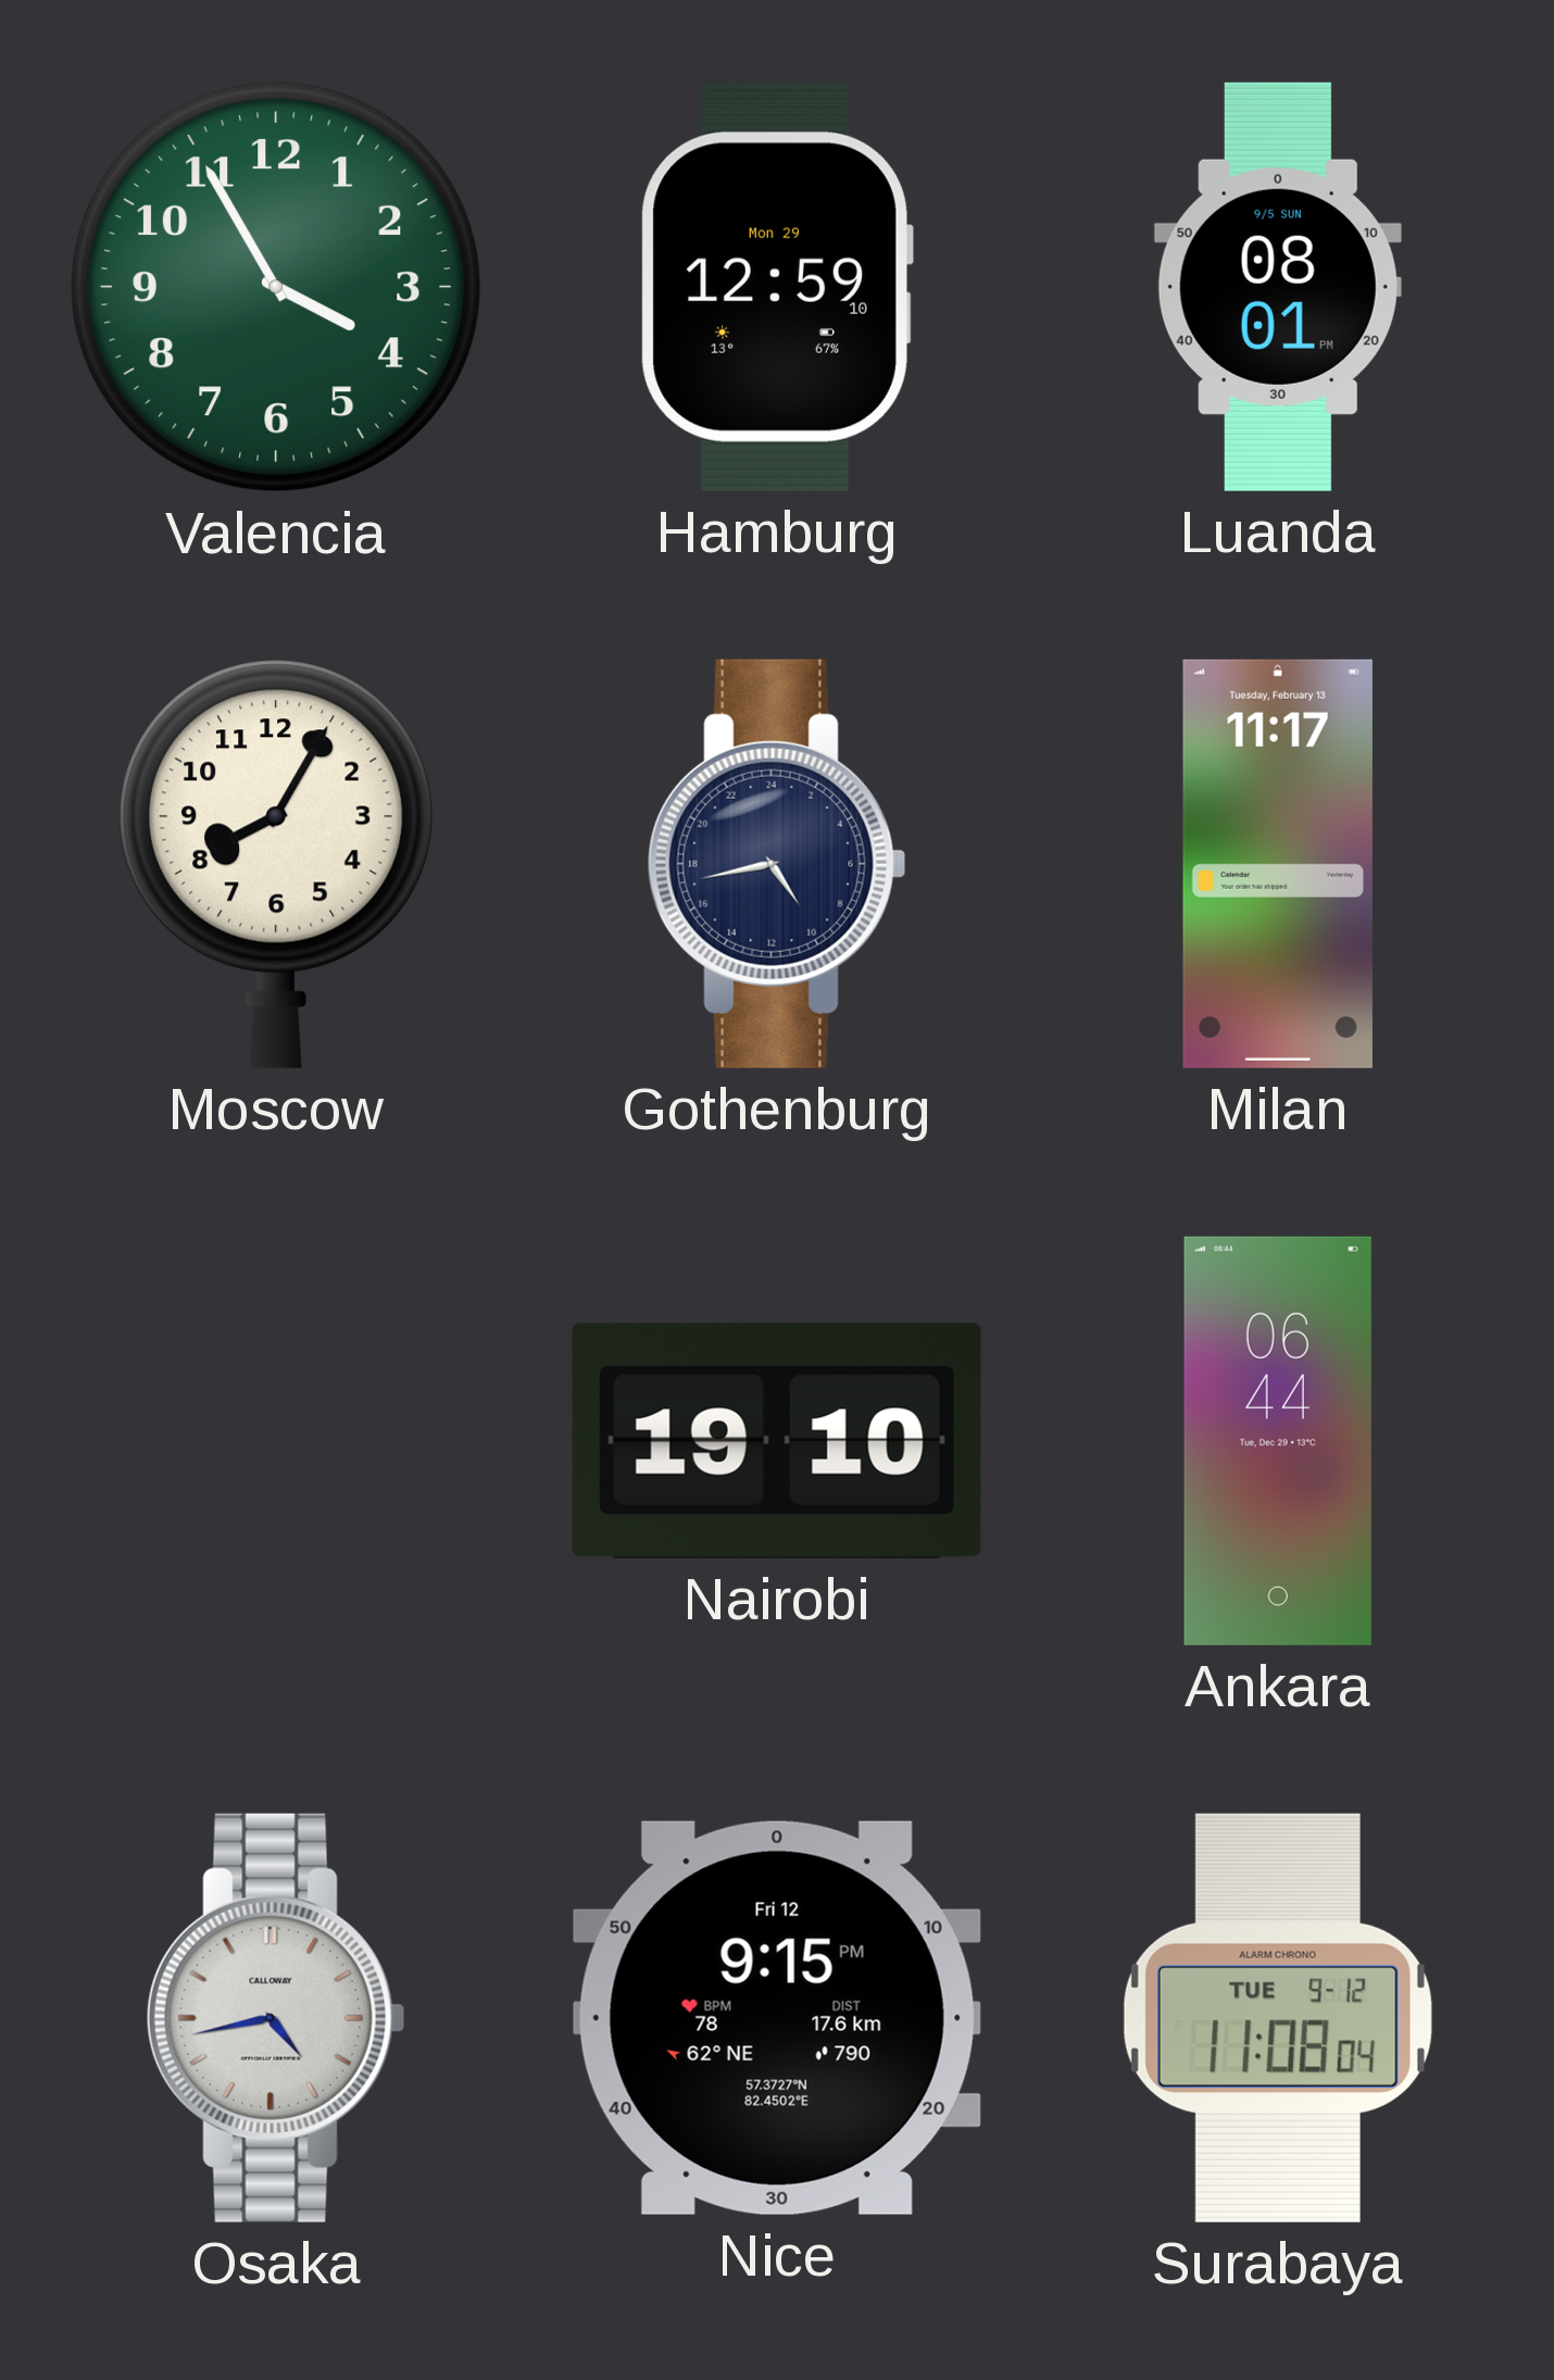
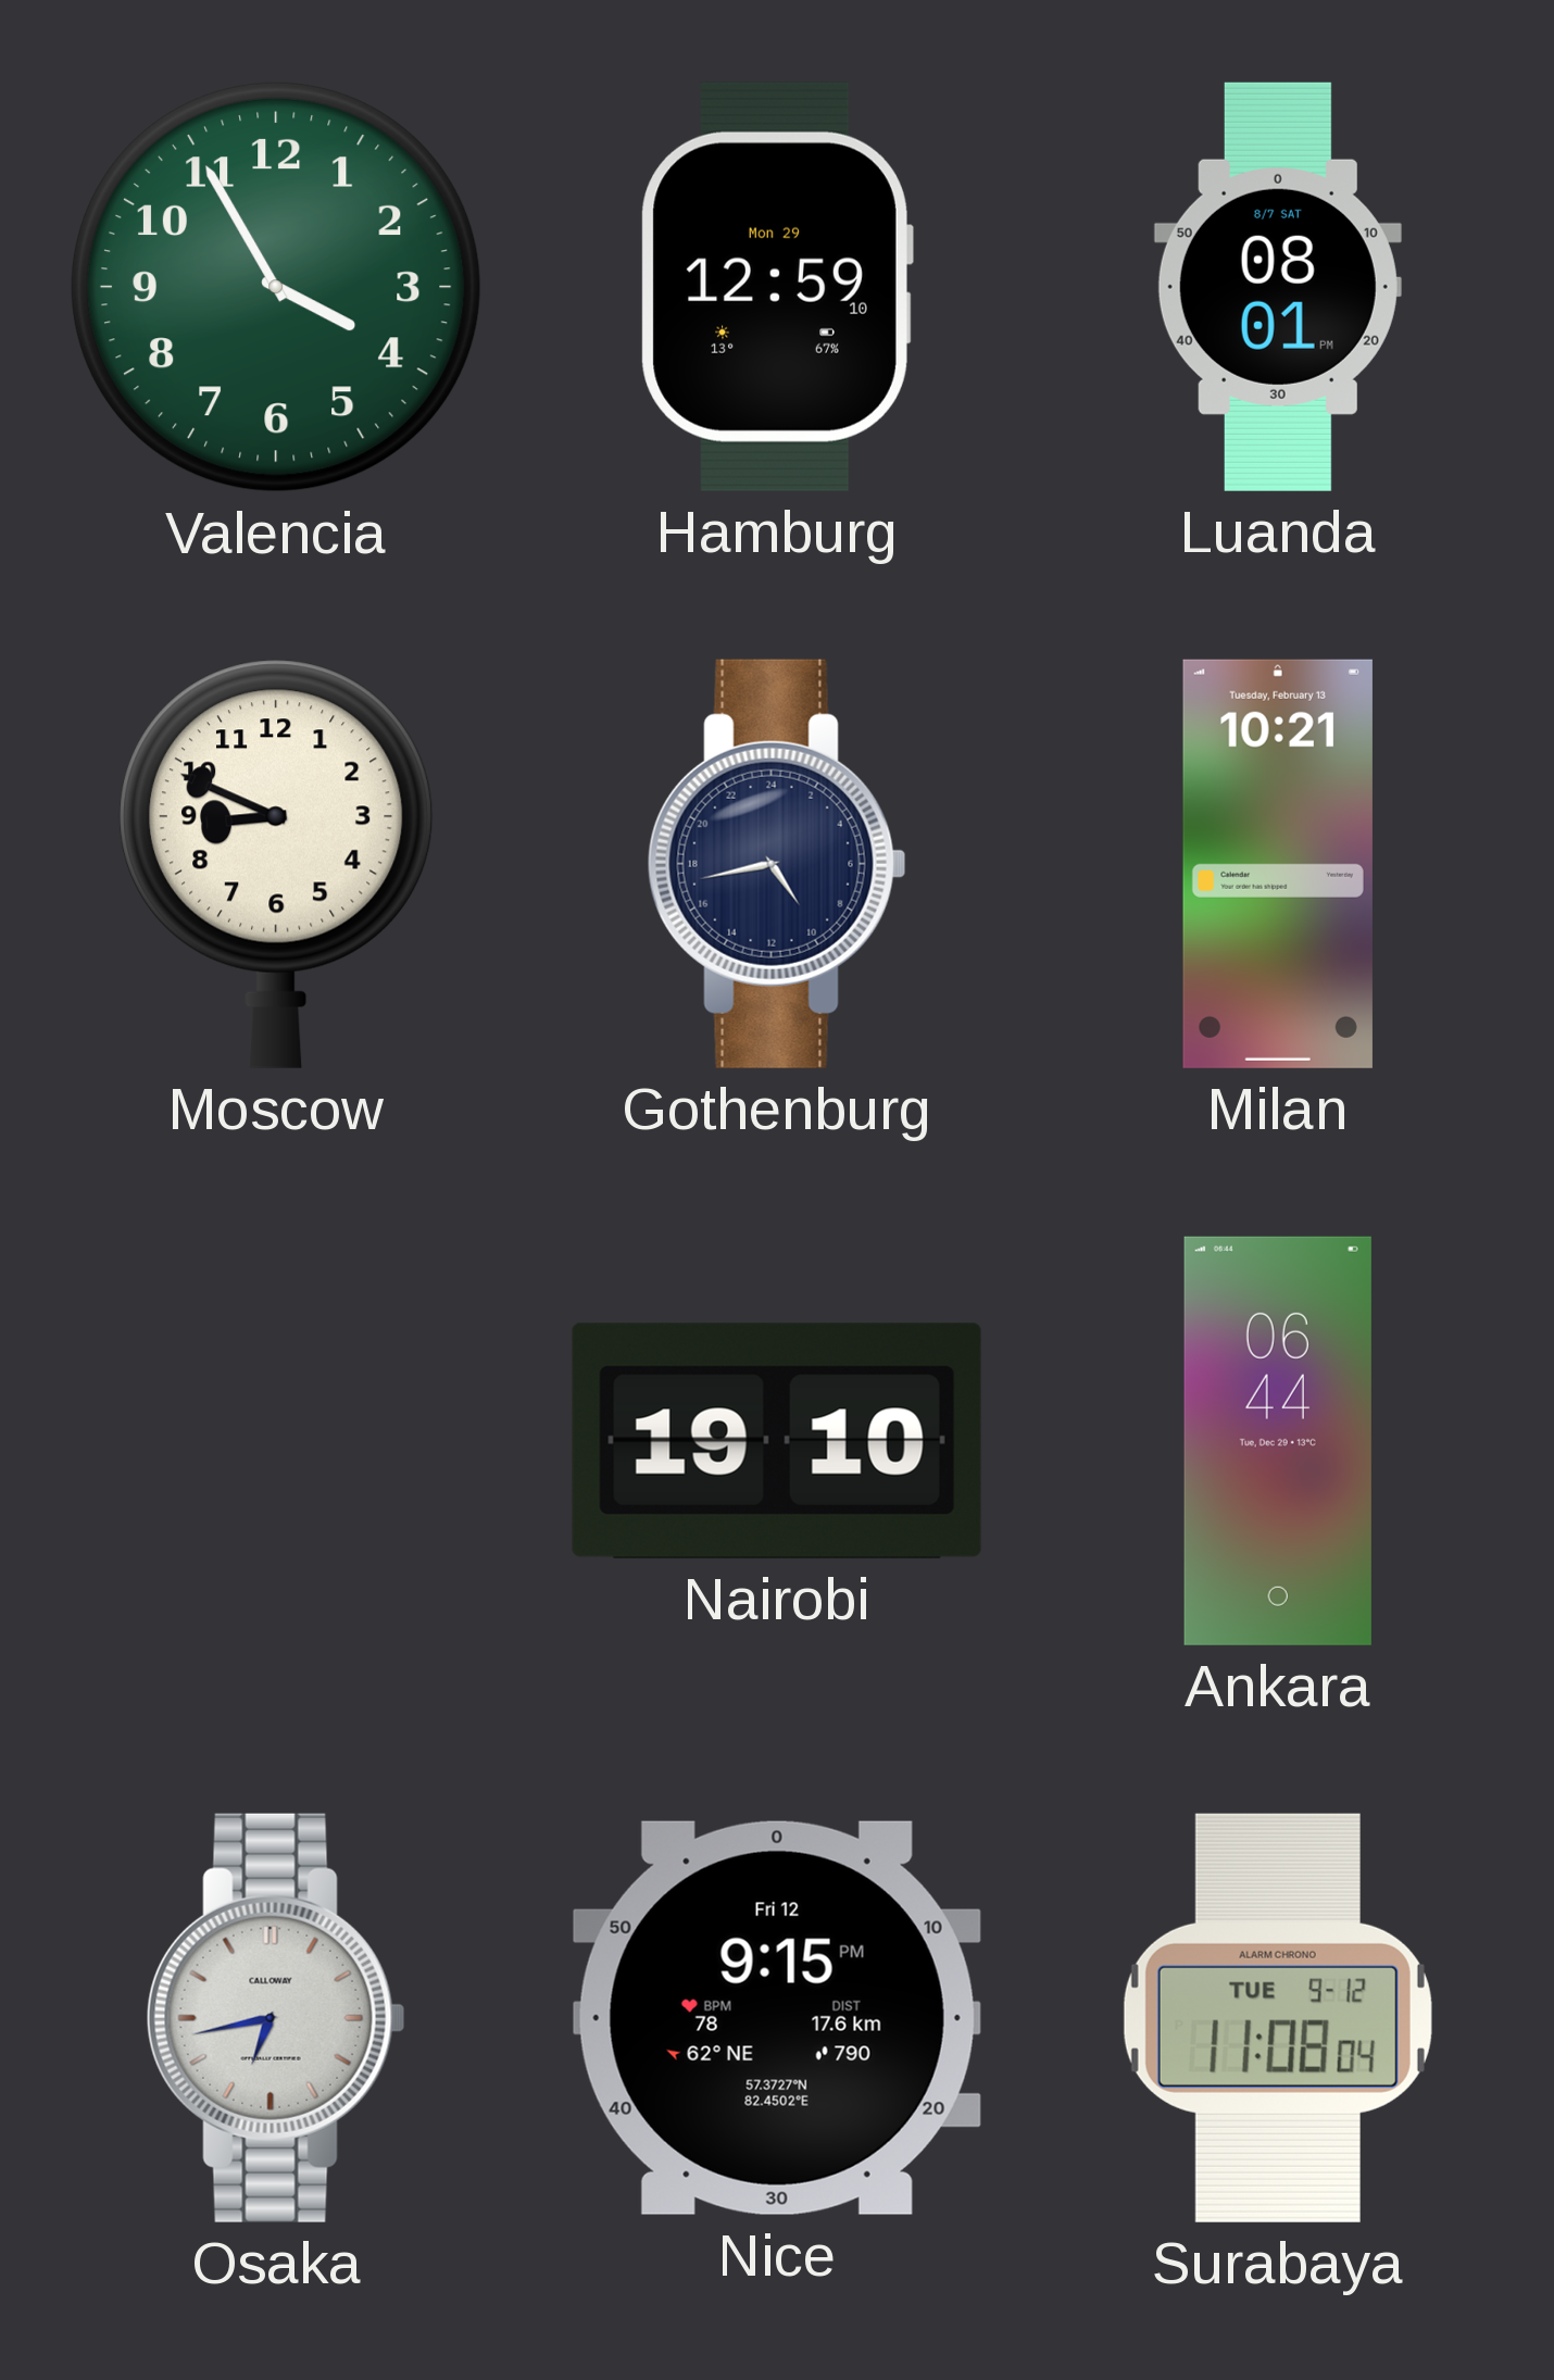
Luanda date: 9/5 SUN -> 8/7 SAT
Moscow: 8:05 -> 8:49
Milan: 11:17 -> 10:21
Osaka: 4:43 -> 6:43
